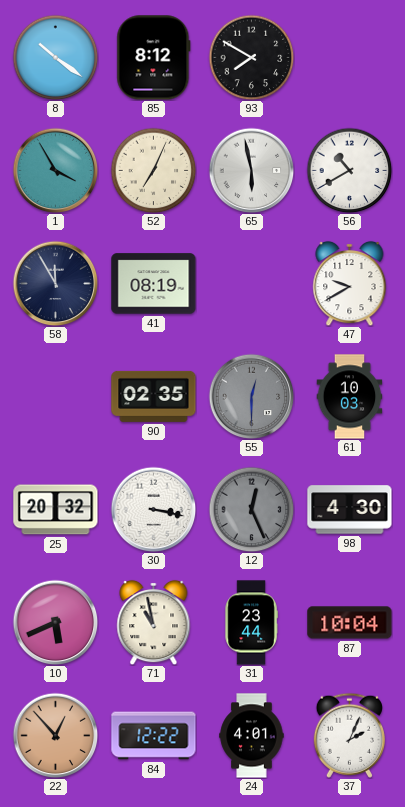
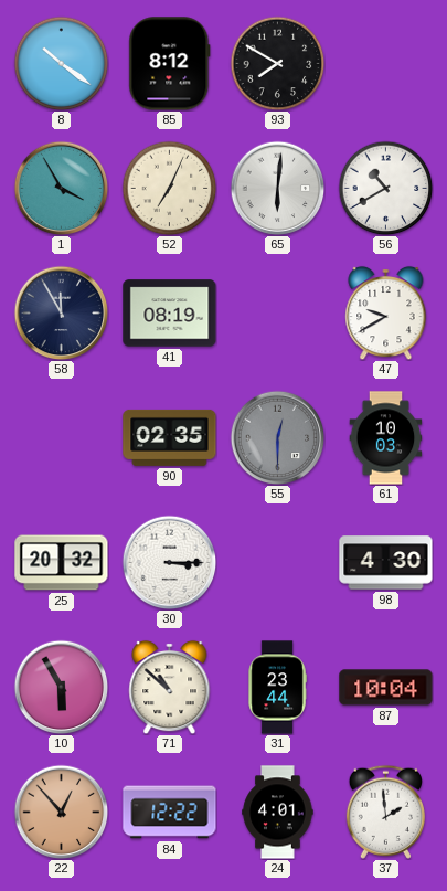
65: 5:58 -> 6:01
30: 3:17 -> 3:15
12: 12:26 -> none
10: 5:41 -> 5:55
71: 10:58 -> 10:52
37: 2:04 -> 1:59
